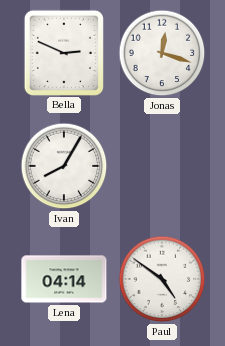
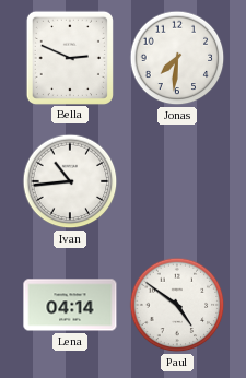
Jonas: 12:18 -> 7:31
Ivan: 8:05 -> 10:44
